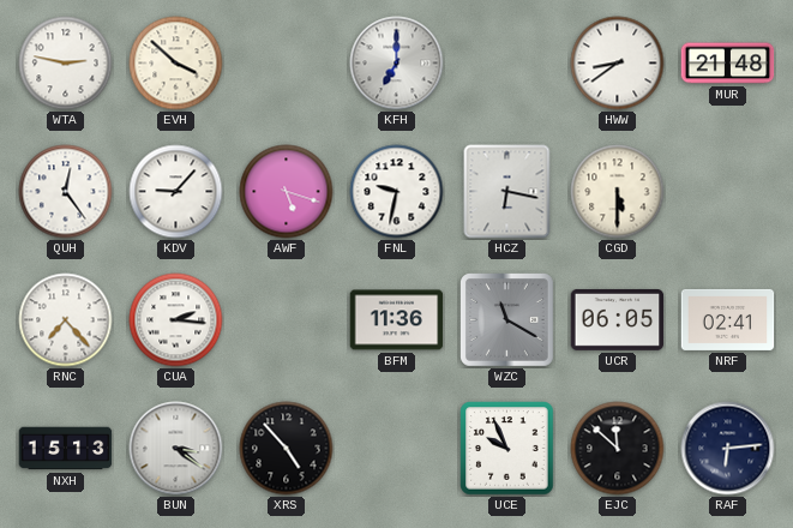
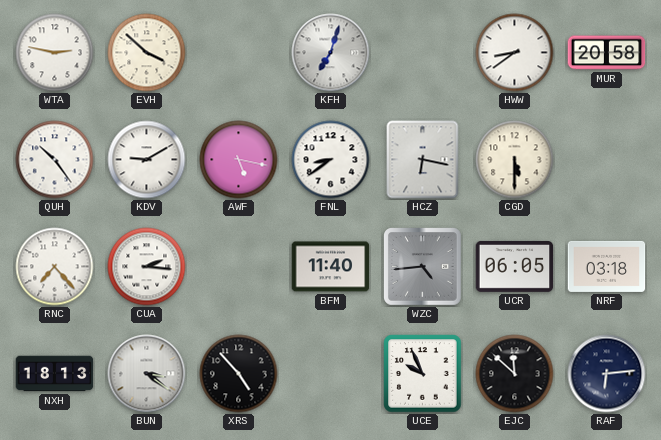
KFH: 7:00 -> 7:03
MUR: 21:48 -> 20:58
QUH: 12:24 -> 10:24
KDV: 9:07 -> 9:10
AWF: 5:18 -> 5:17
FNL: 9:32 -> 8:39
BFM: 11:36 -> 11:40
WZC: 11:20 -> 4:44
NRF: 02:41 -> 03:18
NXH: 15:13 -> 18:13
